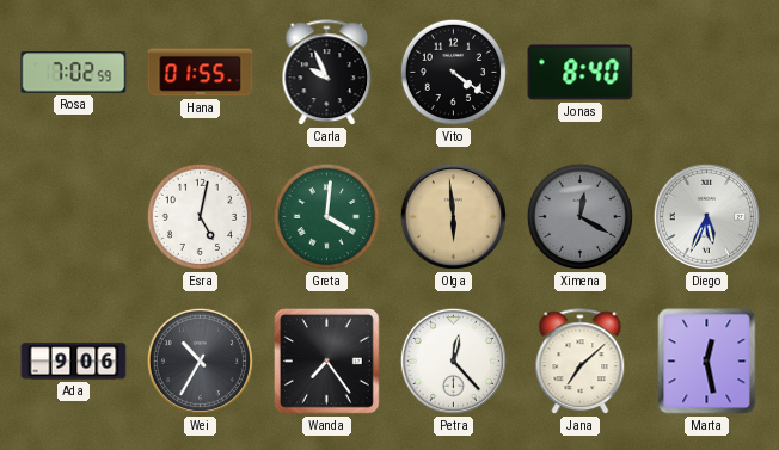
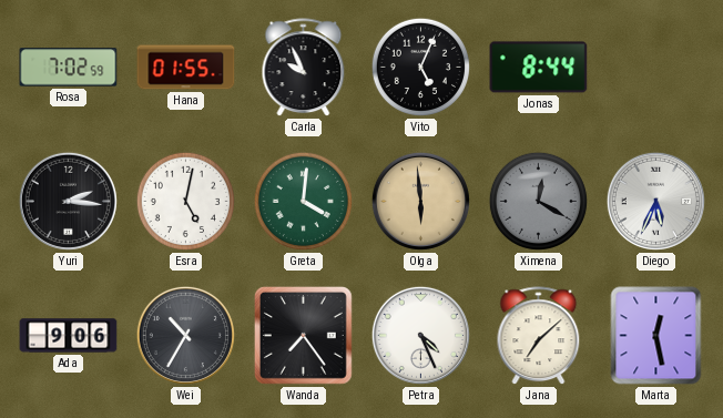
Vito: 4:21 -> 5:04
Jonas: 8:40 -> 8:44
Yuri: none -> 2:16
Petra: 12:23 -> 4:26
